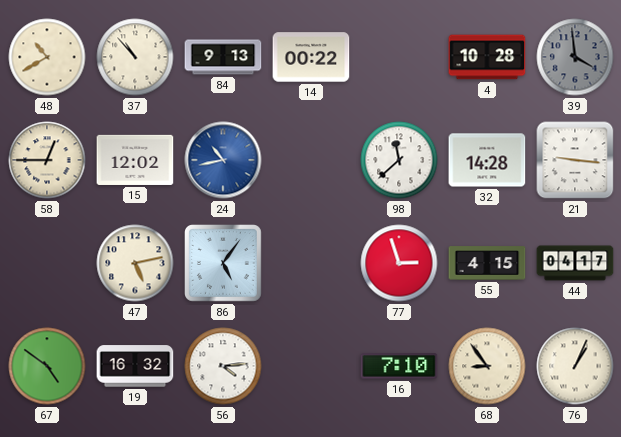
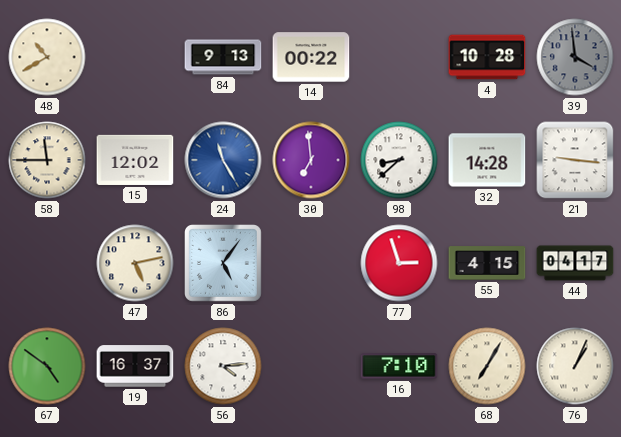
37: 10:53 -> none
58: 12:45 -> 11:45
24: 10:43 -> 11:25
30: none -> 6:59
98: 11:38 -> 8:38
19: 16:32 -> 16:37
68: 8:54 -> 7:05
